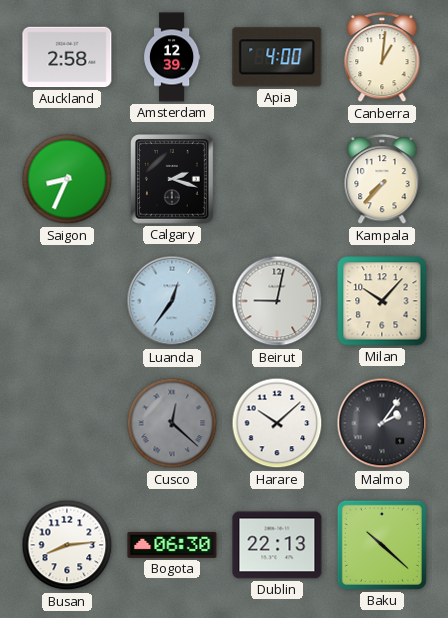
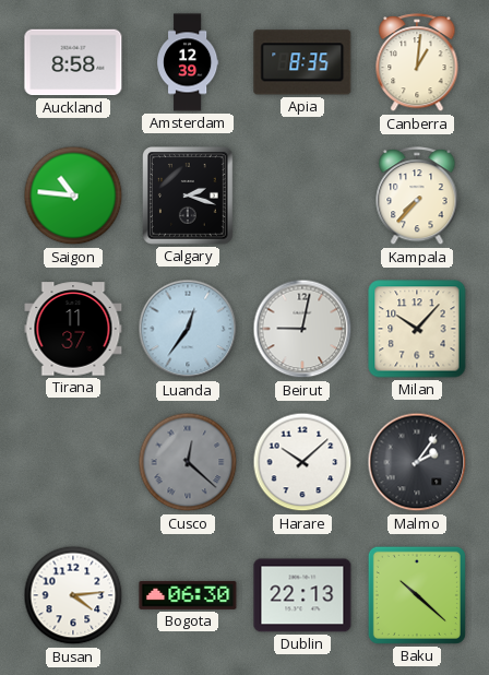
Auckland: 2:58 -> 8:58
Apia: 4:00 -> 8:35
Saigon: 8:34 -> 10:46
Tirana: none -> 11:37
Busan: 8:14 -> 4:14
